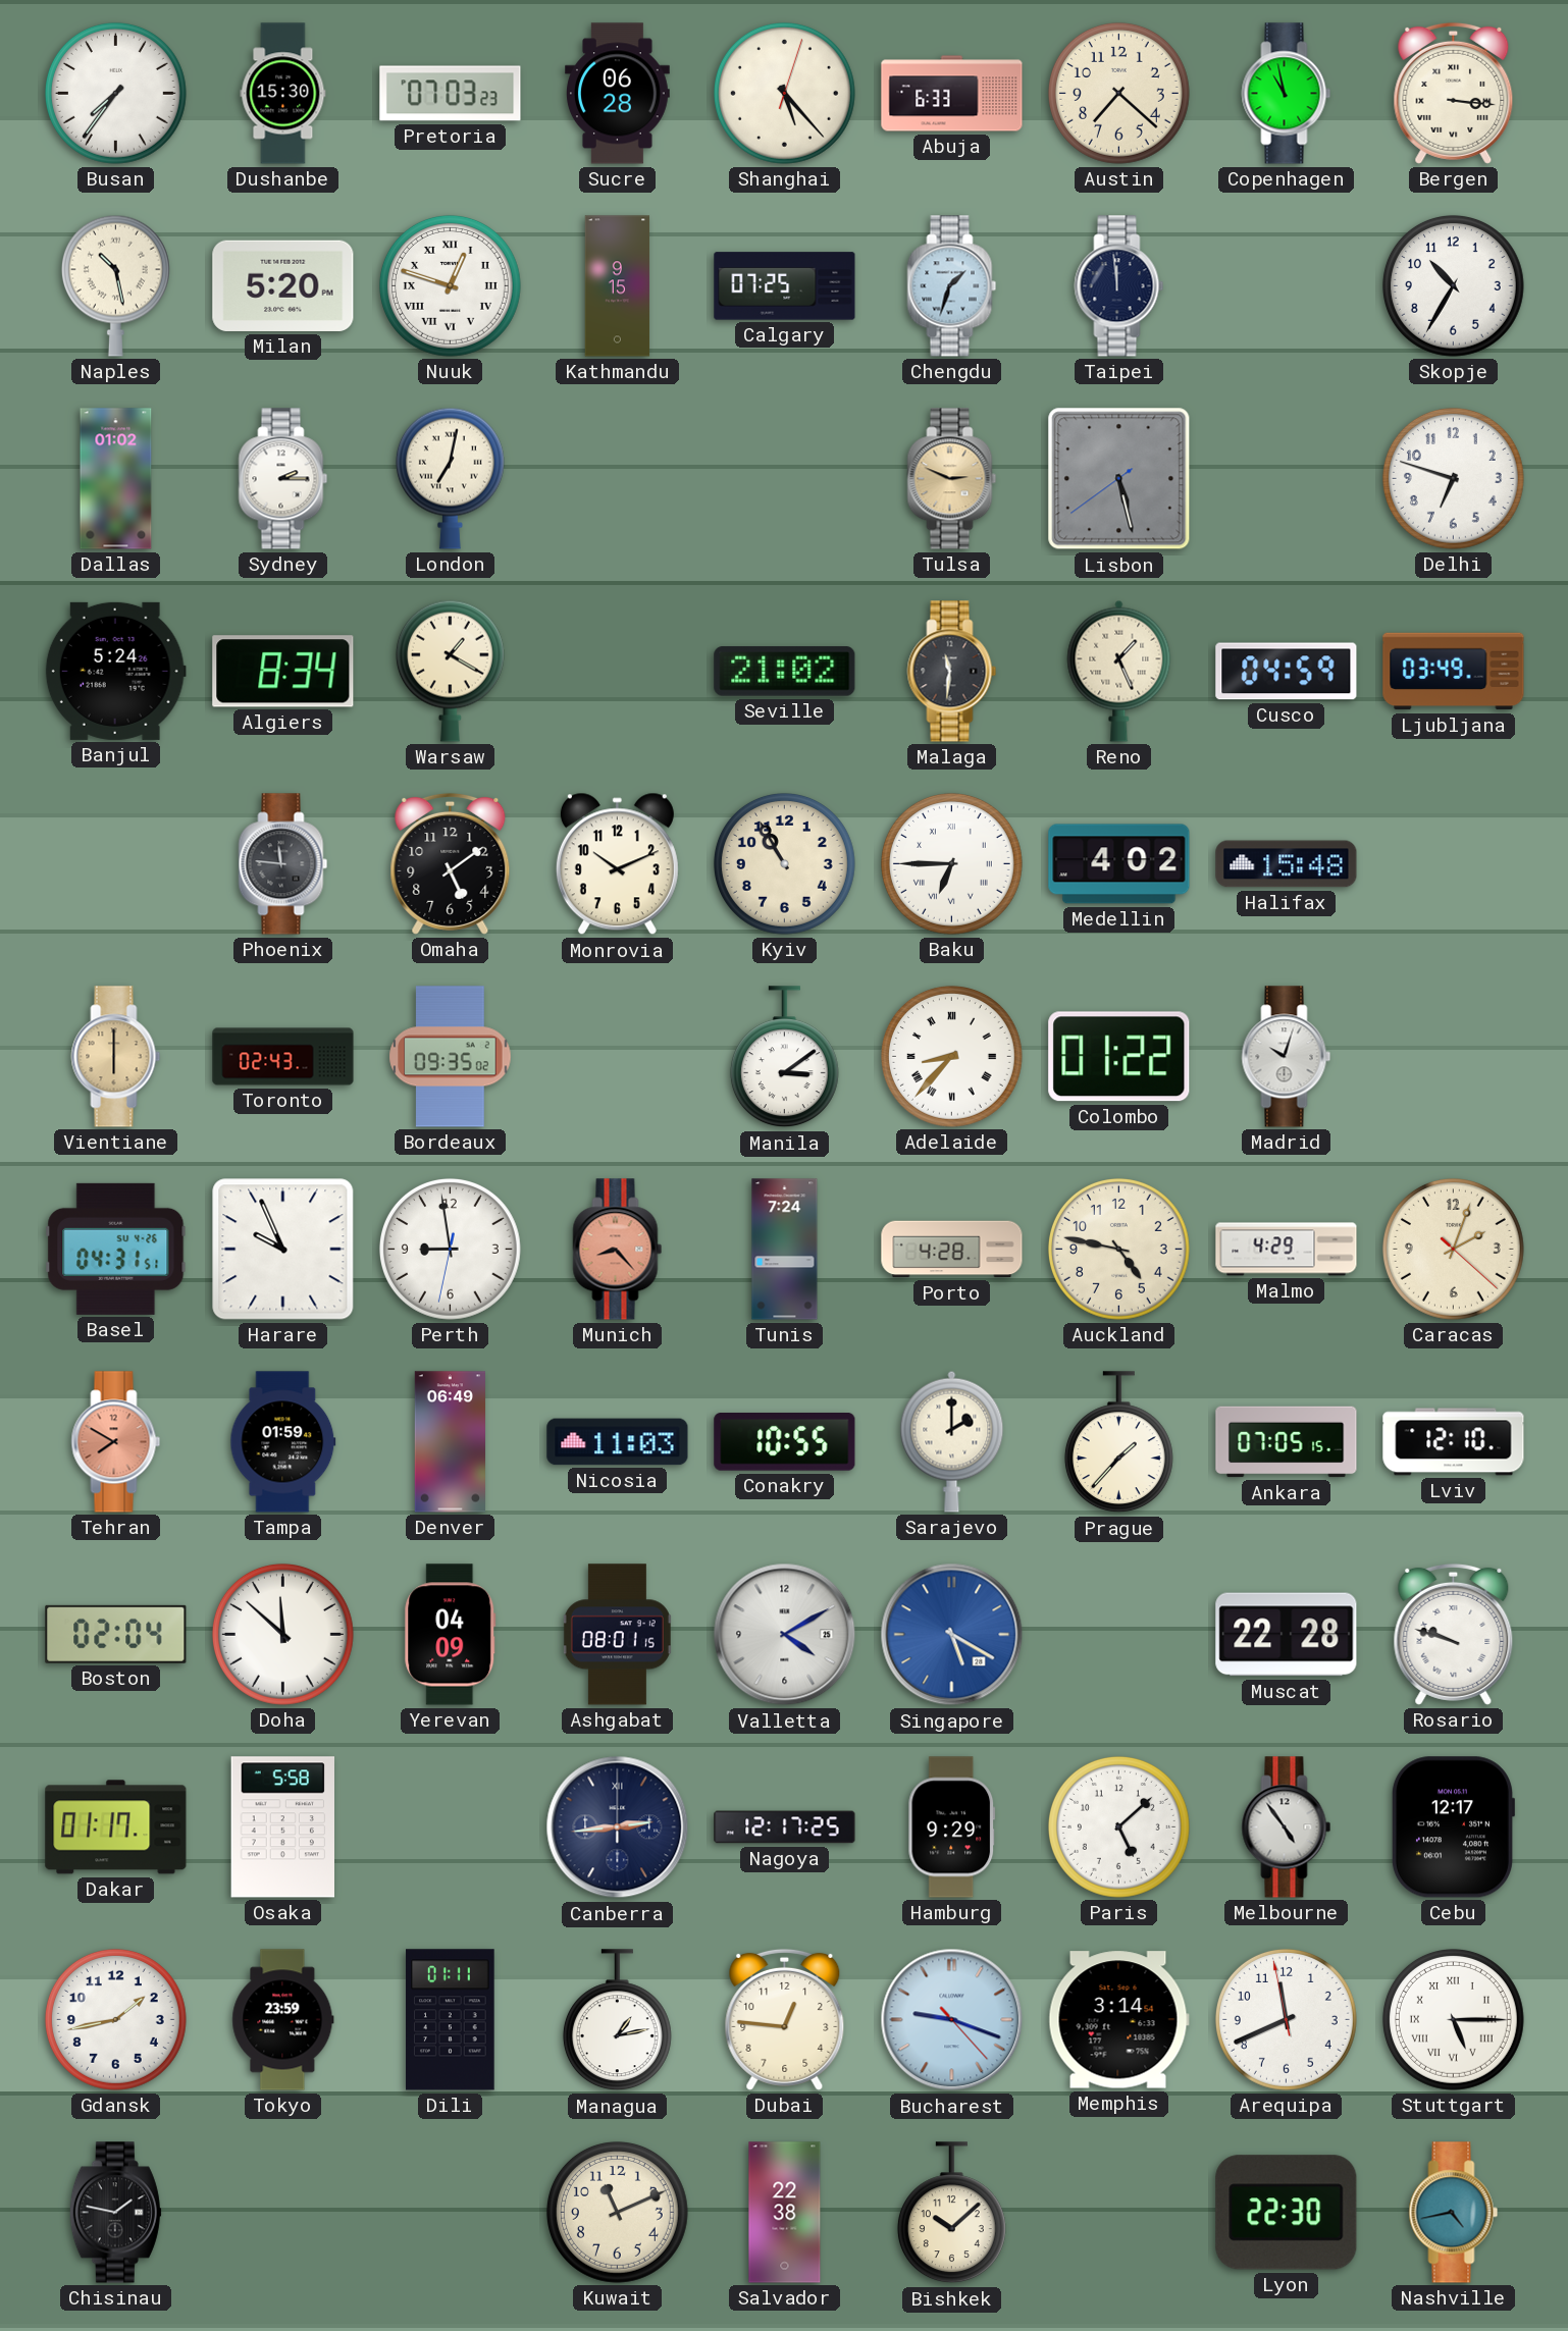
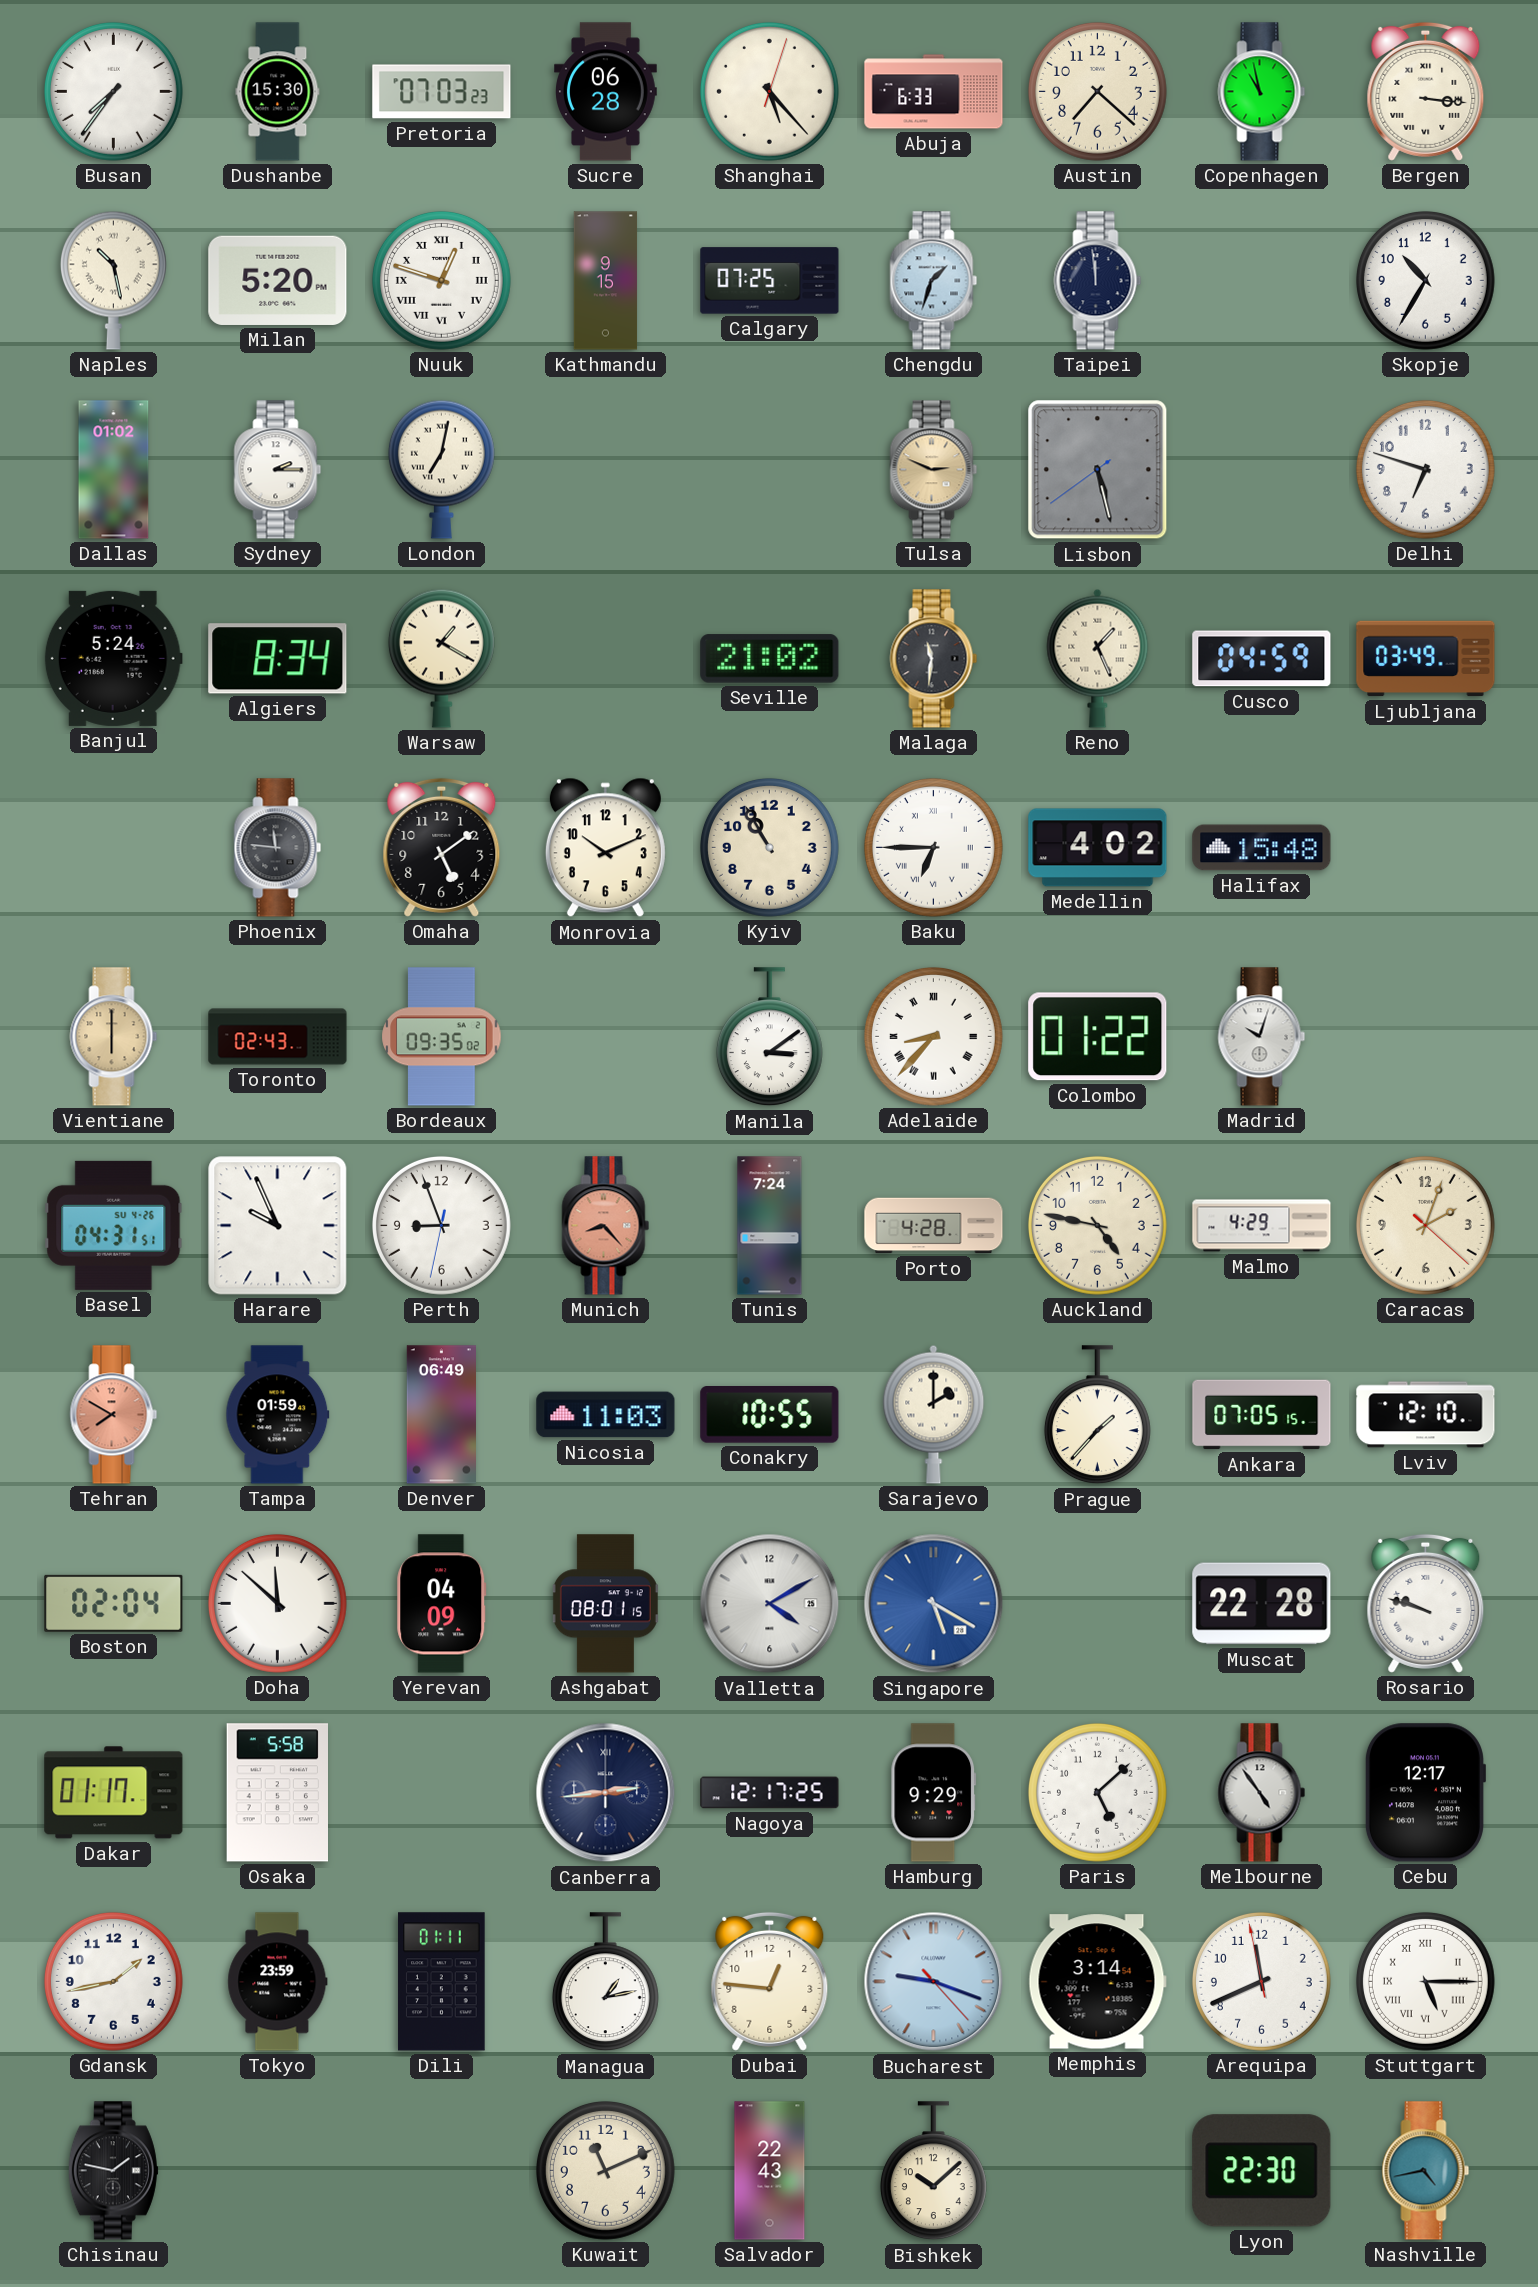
Perth: 8:58 -> 8:56
Salvador: 22:38 -> 22:43
